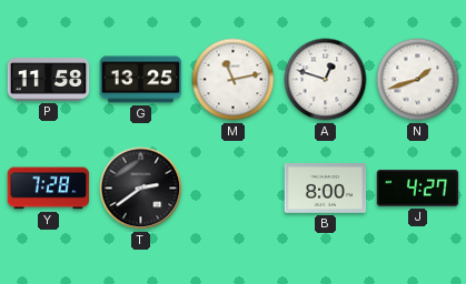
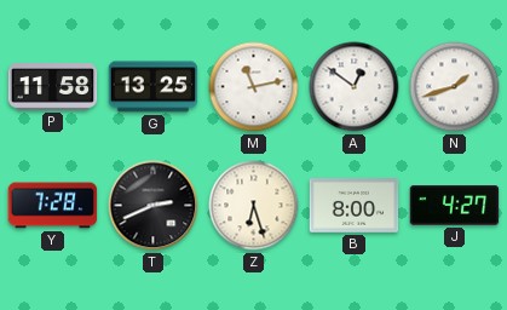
A: 12:48 -> 12:51
T: 2:39 -> 2:41
Z: none -> 6:27
